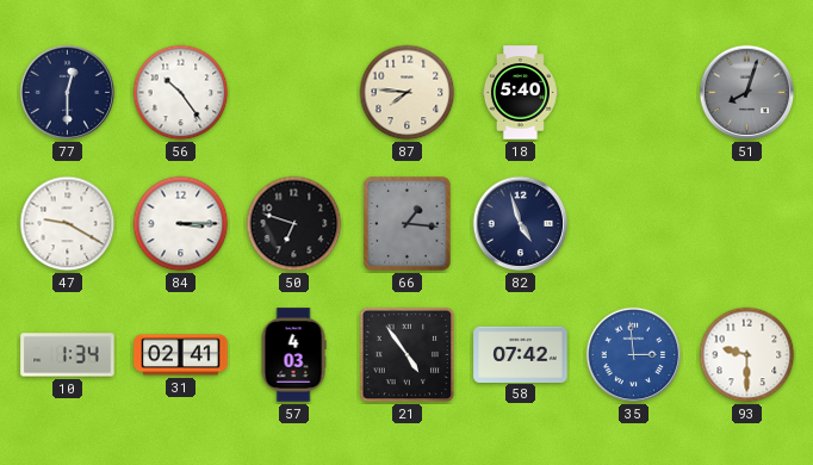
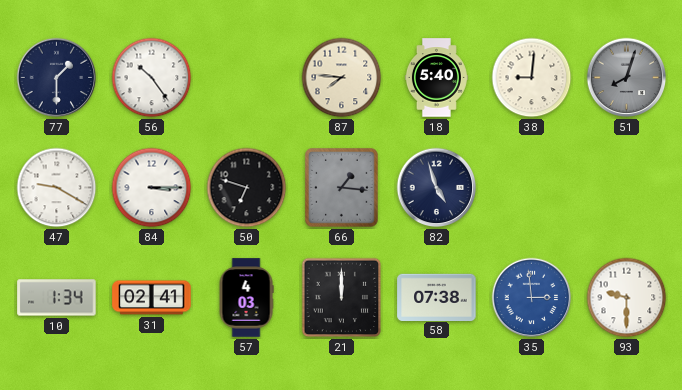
77: 12:30 -> 1:30
38: none -> 9:01
21: 4:54 -> 12:00
58: 07:42 -> 07:38
